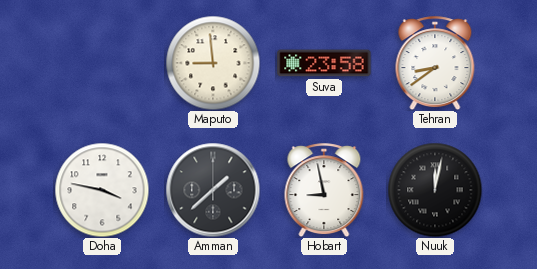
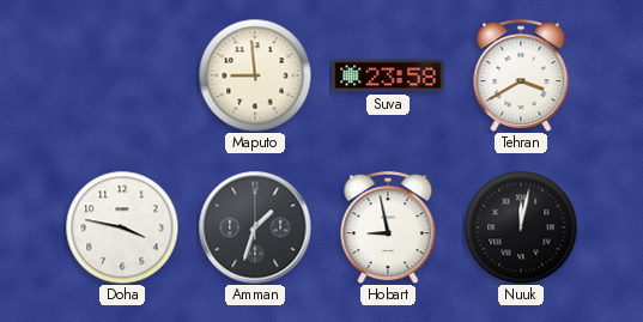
Tehran: 8:39 -> 3:40
Amman: 1:38 -> 1:33
